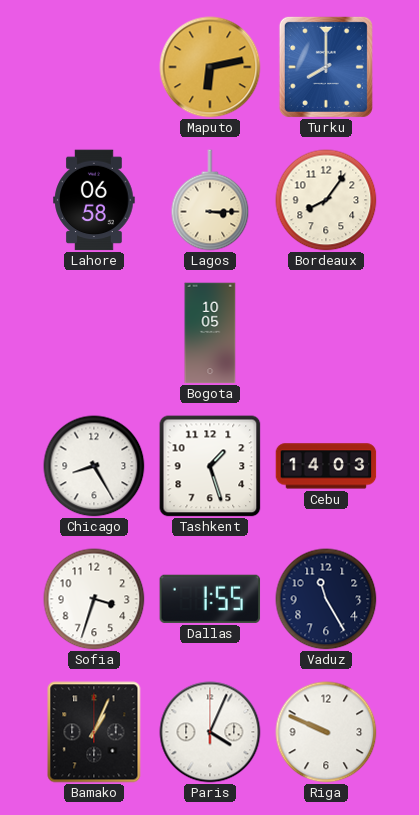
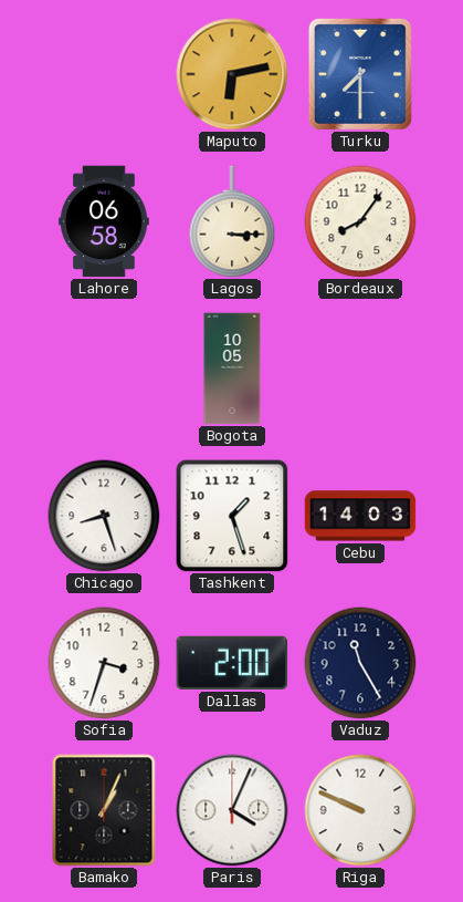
Turku: 8:00 -> 7:30
Chicago: 8:25 -> 8:27
Dallas: 1:55 -> 2:00
